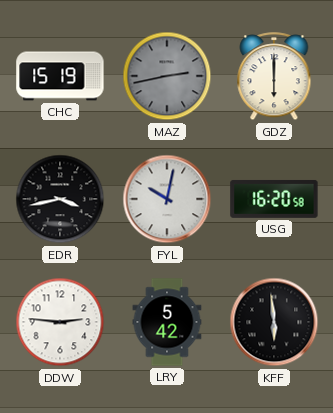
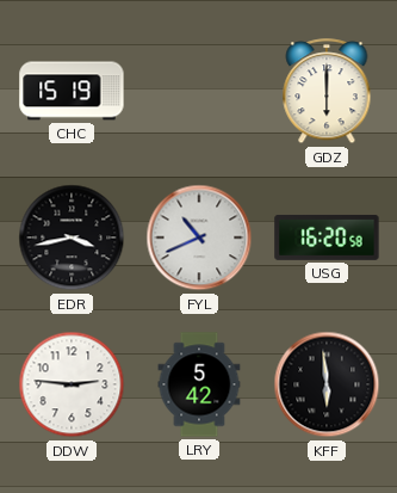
MAZ: 2:43 -> none
FYL: 10:02 -> 10:41
